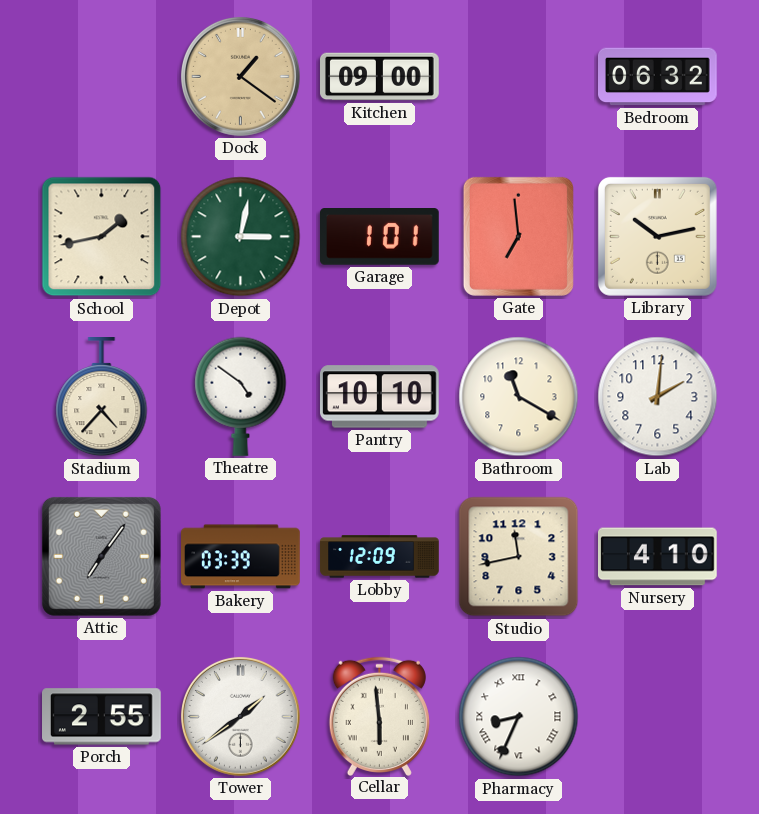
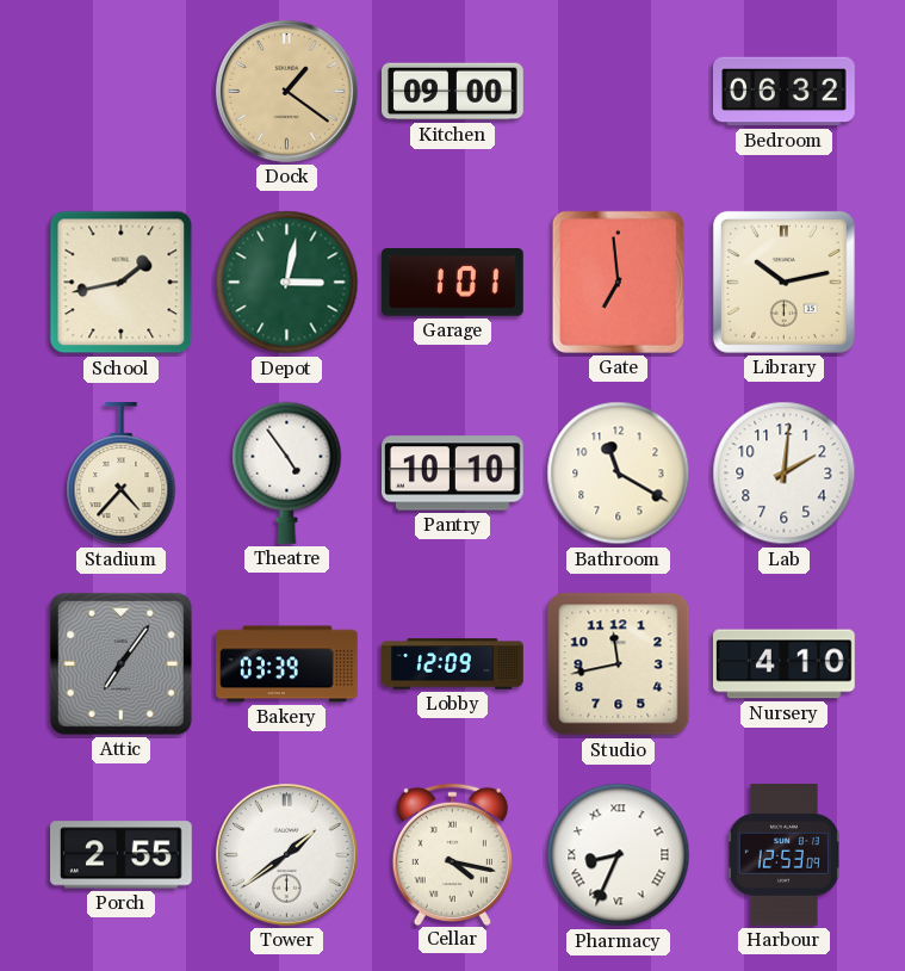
Theatre: 4:51 -> 4:54
Cellar: 5:59 -> 4:17
Harbour: none -> 12:53
